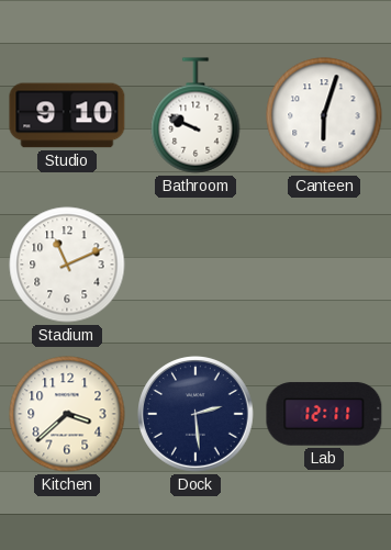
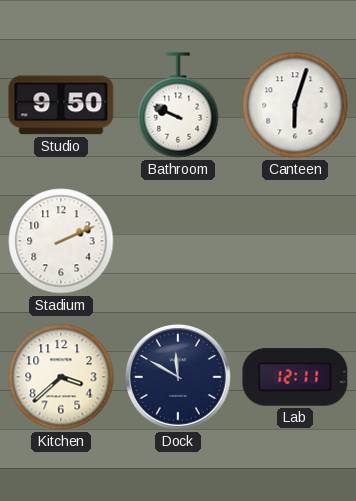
Studio: 9:10 -> 9:50
Stadium: 11:11 -> 2:11
Dock: 2:29 -> 11:50
